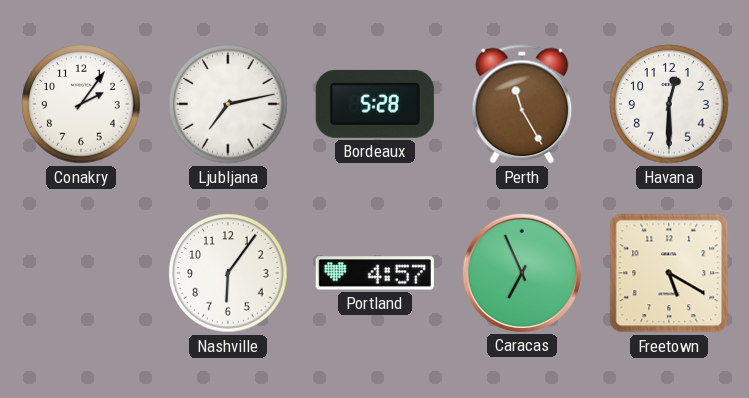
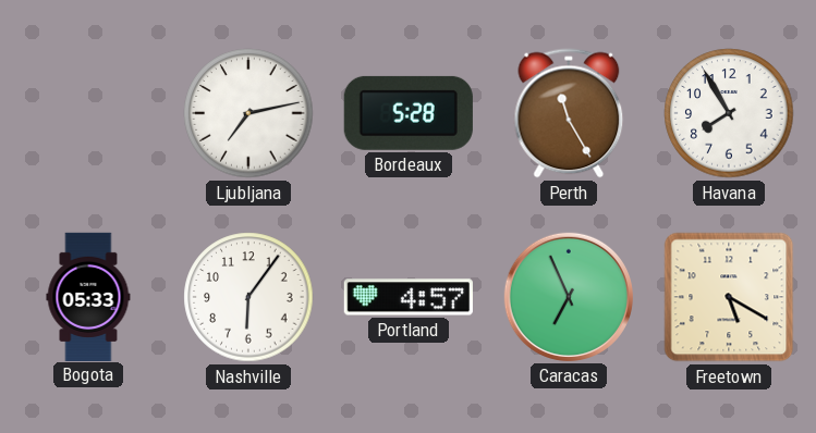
Conakry: 2:06 -> none
Havana: 12:30 -> 7:55
Bogota: none -> 05:33
